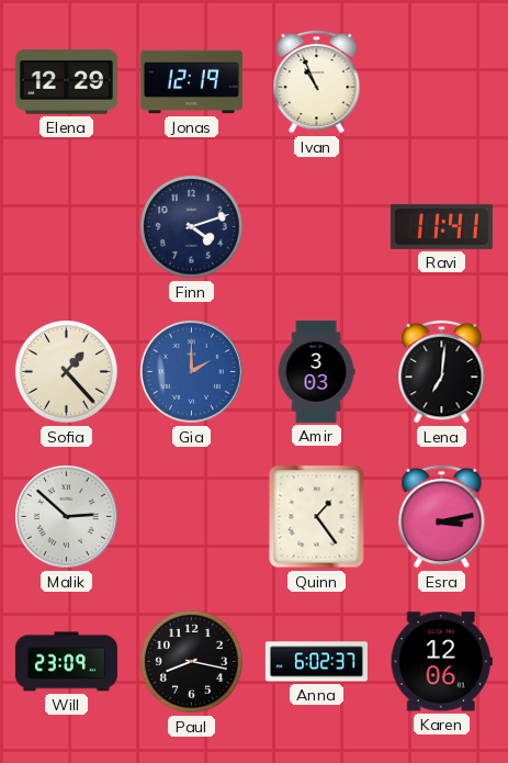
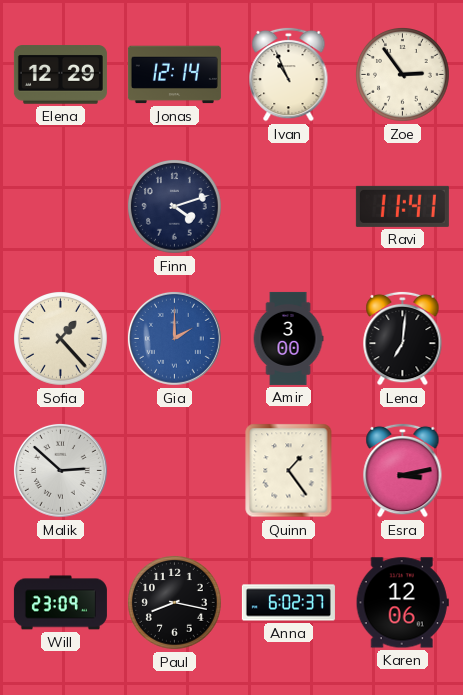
Jonas: 12:19 -> 12:14
Zoe: none -> 2:54
Amir: 3:03 -> 3:00
